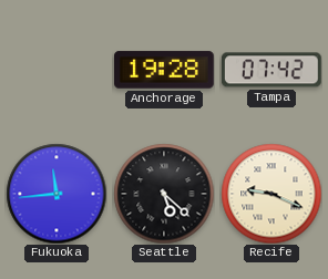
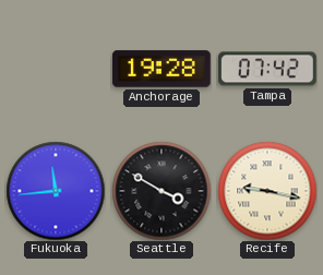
Seattle: 5:22 -> 3:50
Recife: 9:19 -> 9:17
